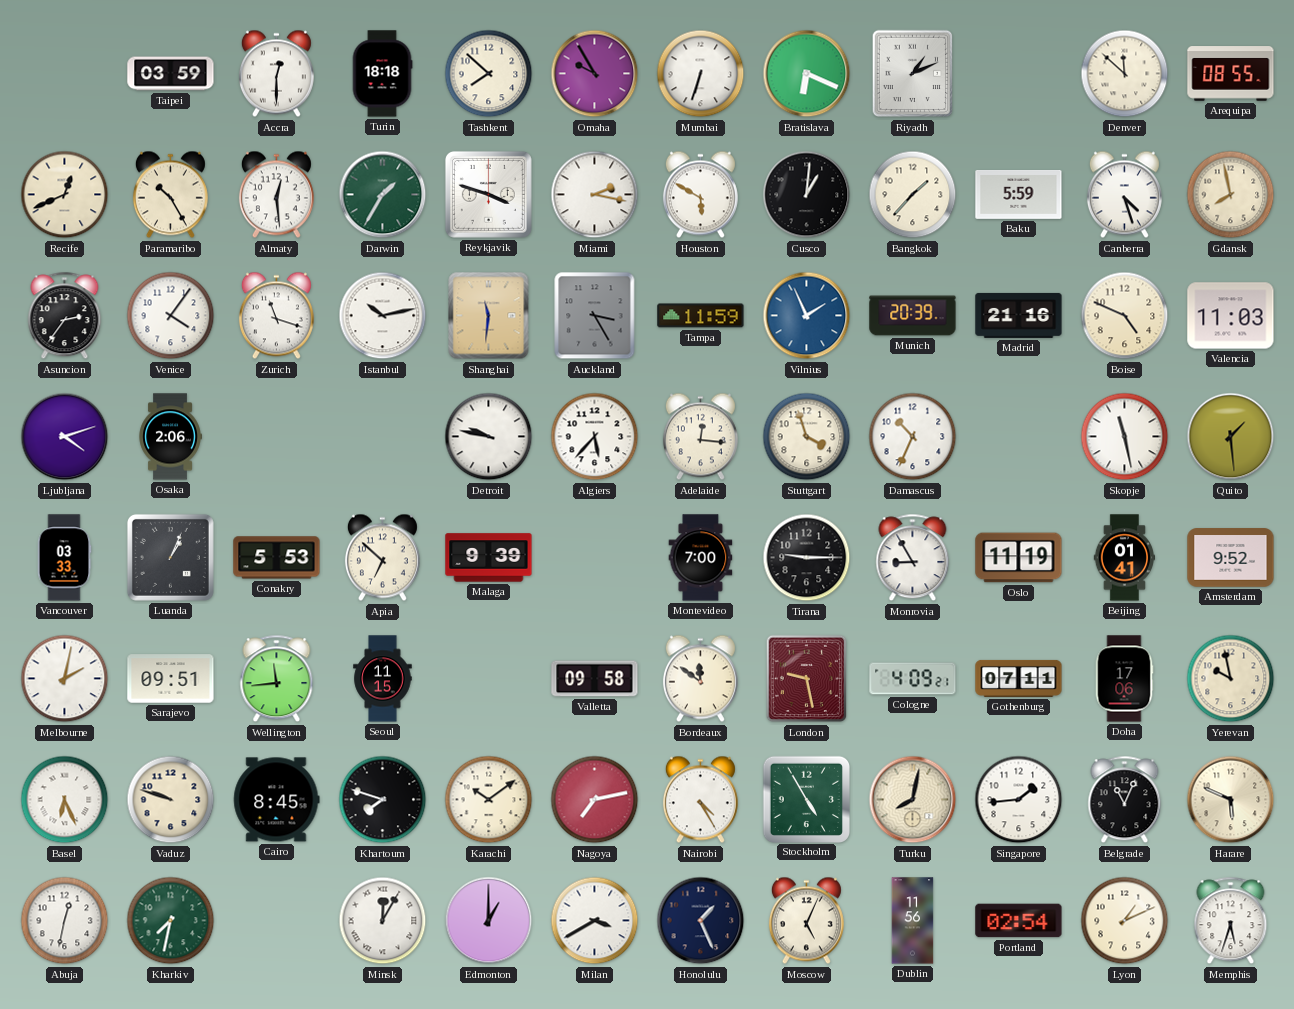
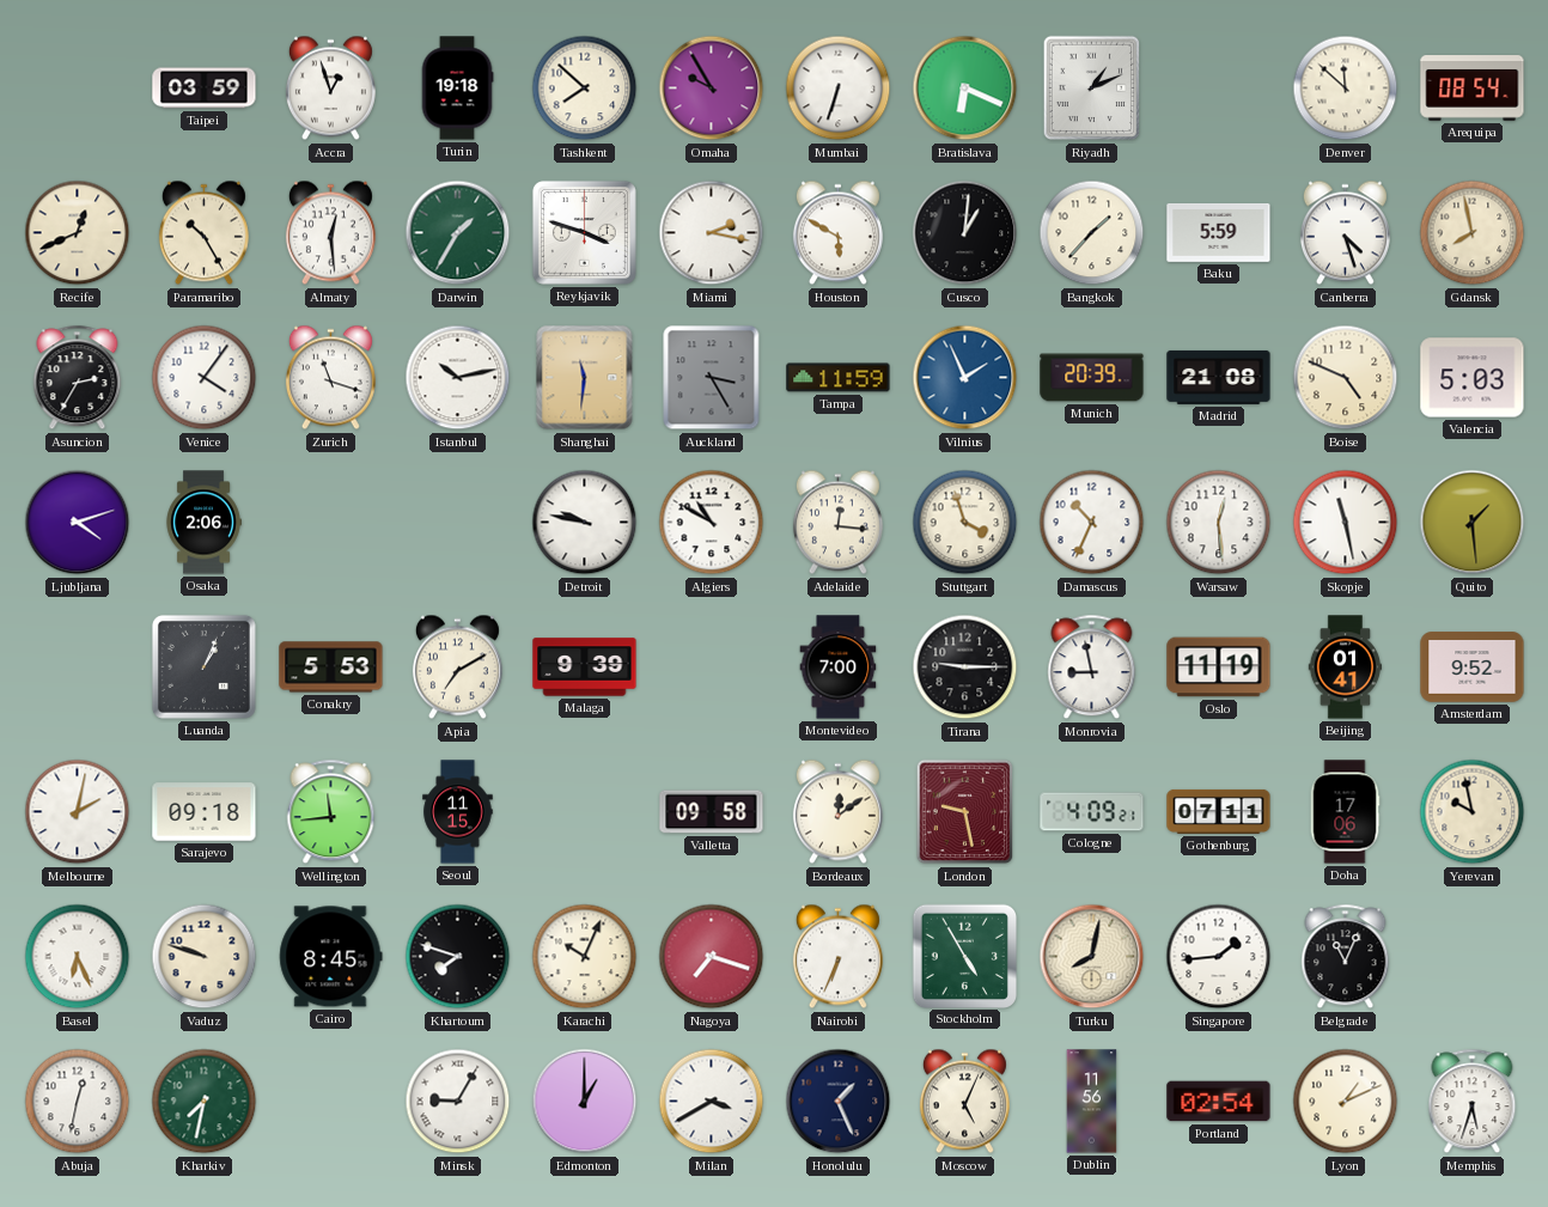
Accra: 12:30 -> 12:57
Turin: 18:18 -> 19:18
Arequipa: 08:55 -> 08:54
Asuncion: 2:36 -> 2:35
Madrid: 21:16 -> 21:08
Valencia: 11:03 -> 5:03
Algiers: 5:37 -> 10:50
Warsaw: none -> 12:29
Vancouver: 03:33 -> none
Apia: 6:52 -> 7:10
Monrovia: 8:55 -> 8:58
Sarajevo: 09:51 -> 09:18
Bordeaux: 11:51 -> 12:09
Karachi: 10:09 -> 10:04
Nagoya: 7:13 -> 7:18
Nairobi: 4:25 -> 6:34
Harare: 5:49 -> none
Minsk: 12:05 -> 9:05
